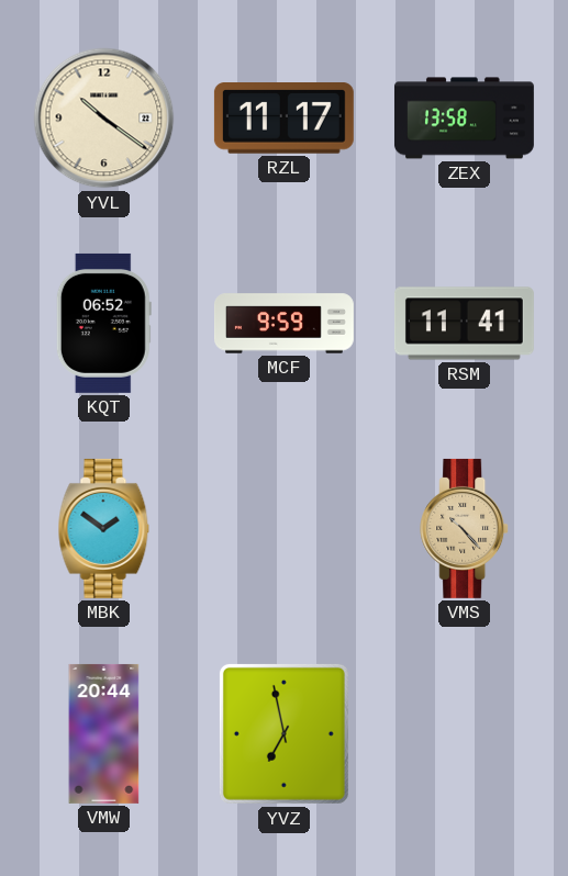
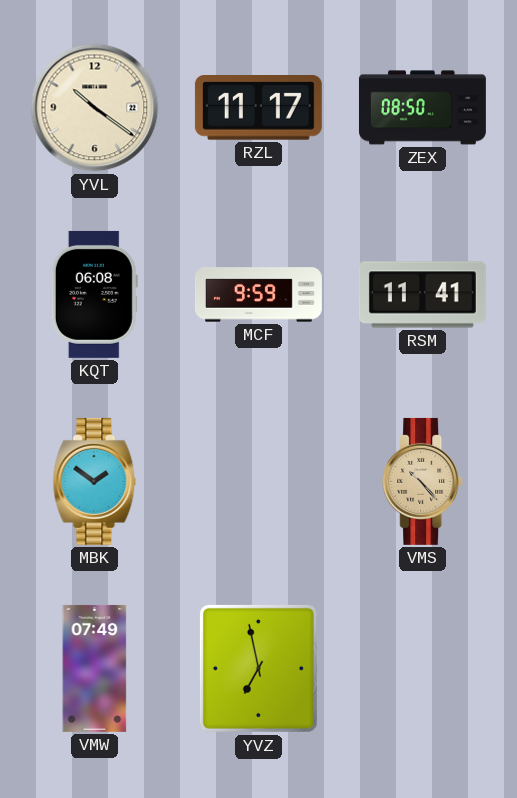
ZEX: 13:58 -> 08:50
KQT: 06:52 -> 06:08
VMW: 20:44 -> 07:49
